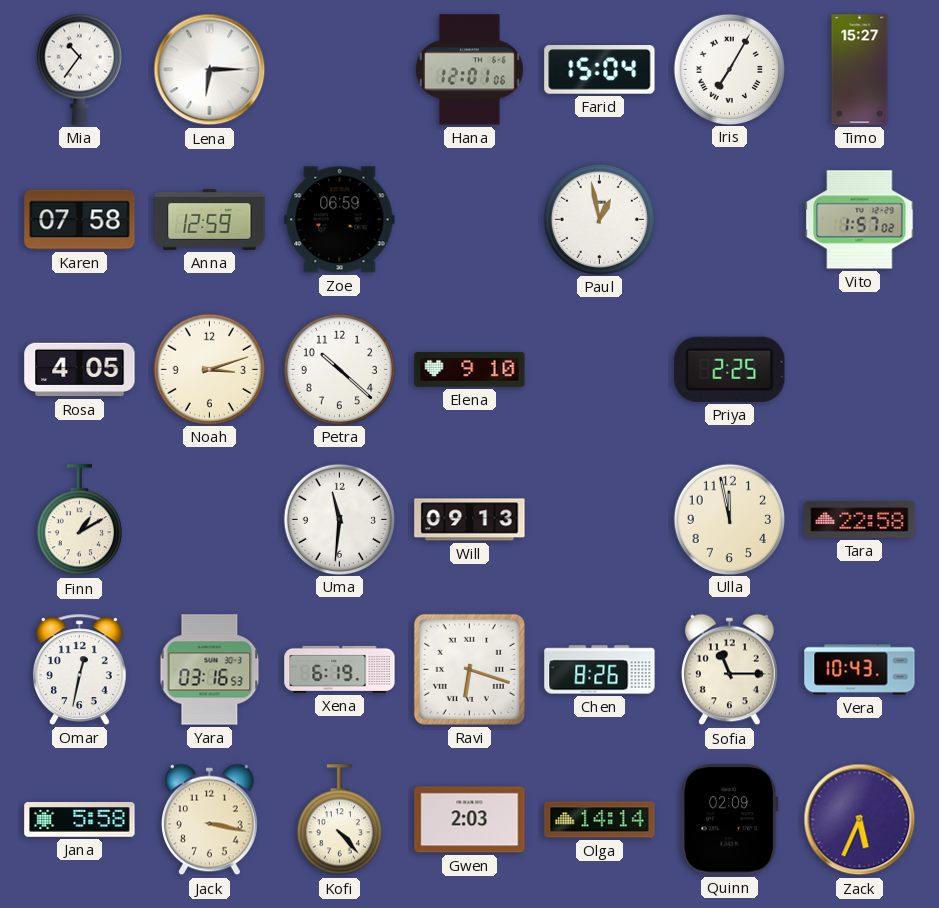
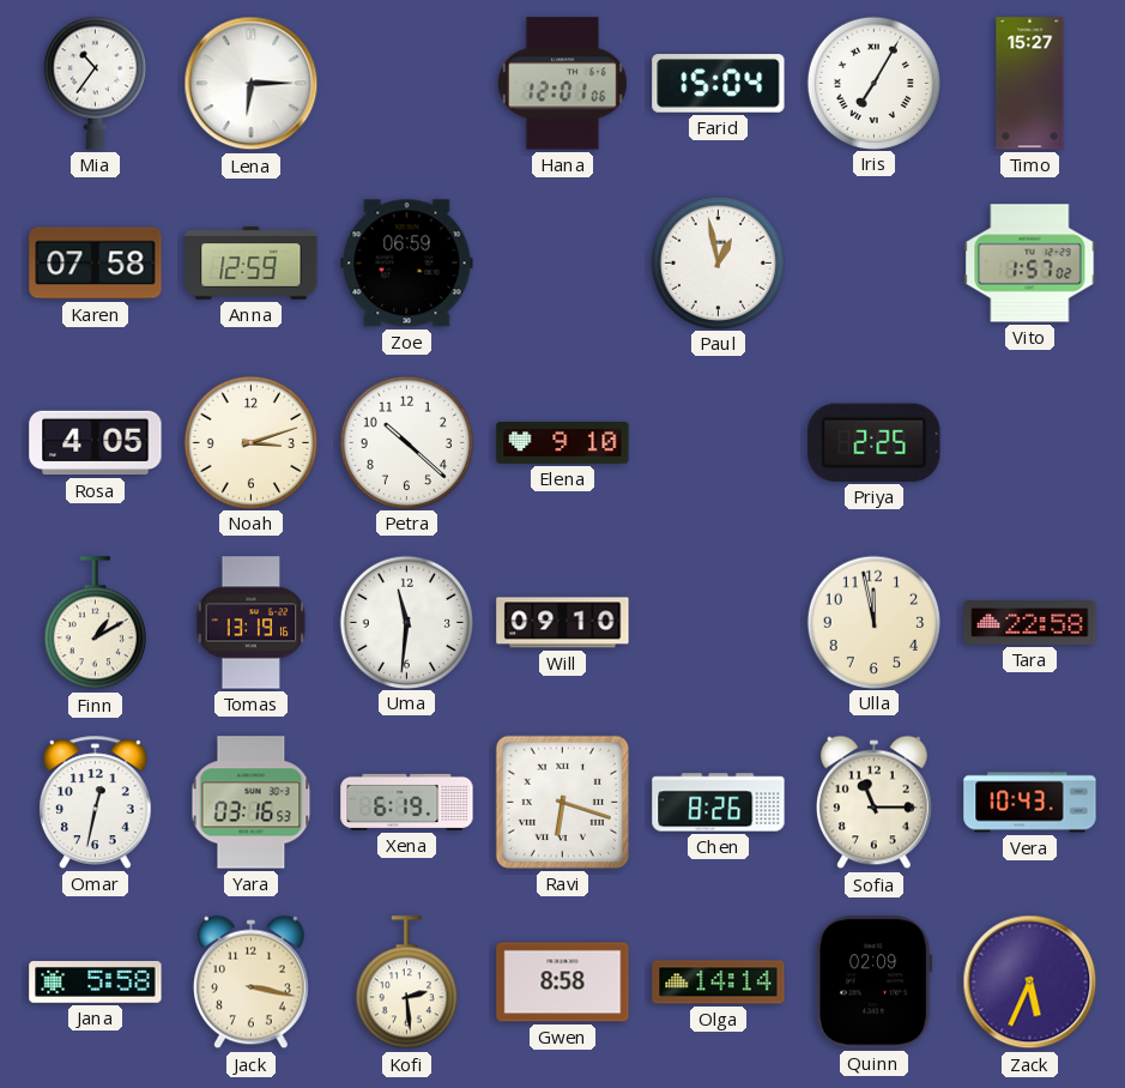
Tomas: none -> 13:19
Will: 09:13 -> 09:10
Kofi: 4:23 -> 2:29
Gwen: 2:03 -> 8:58
